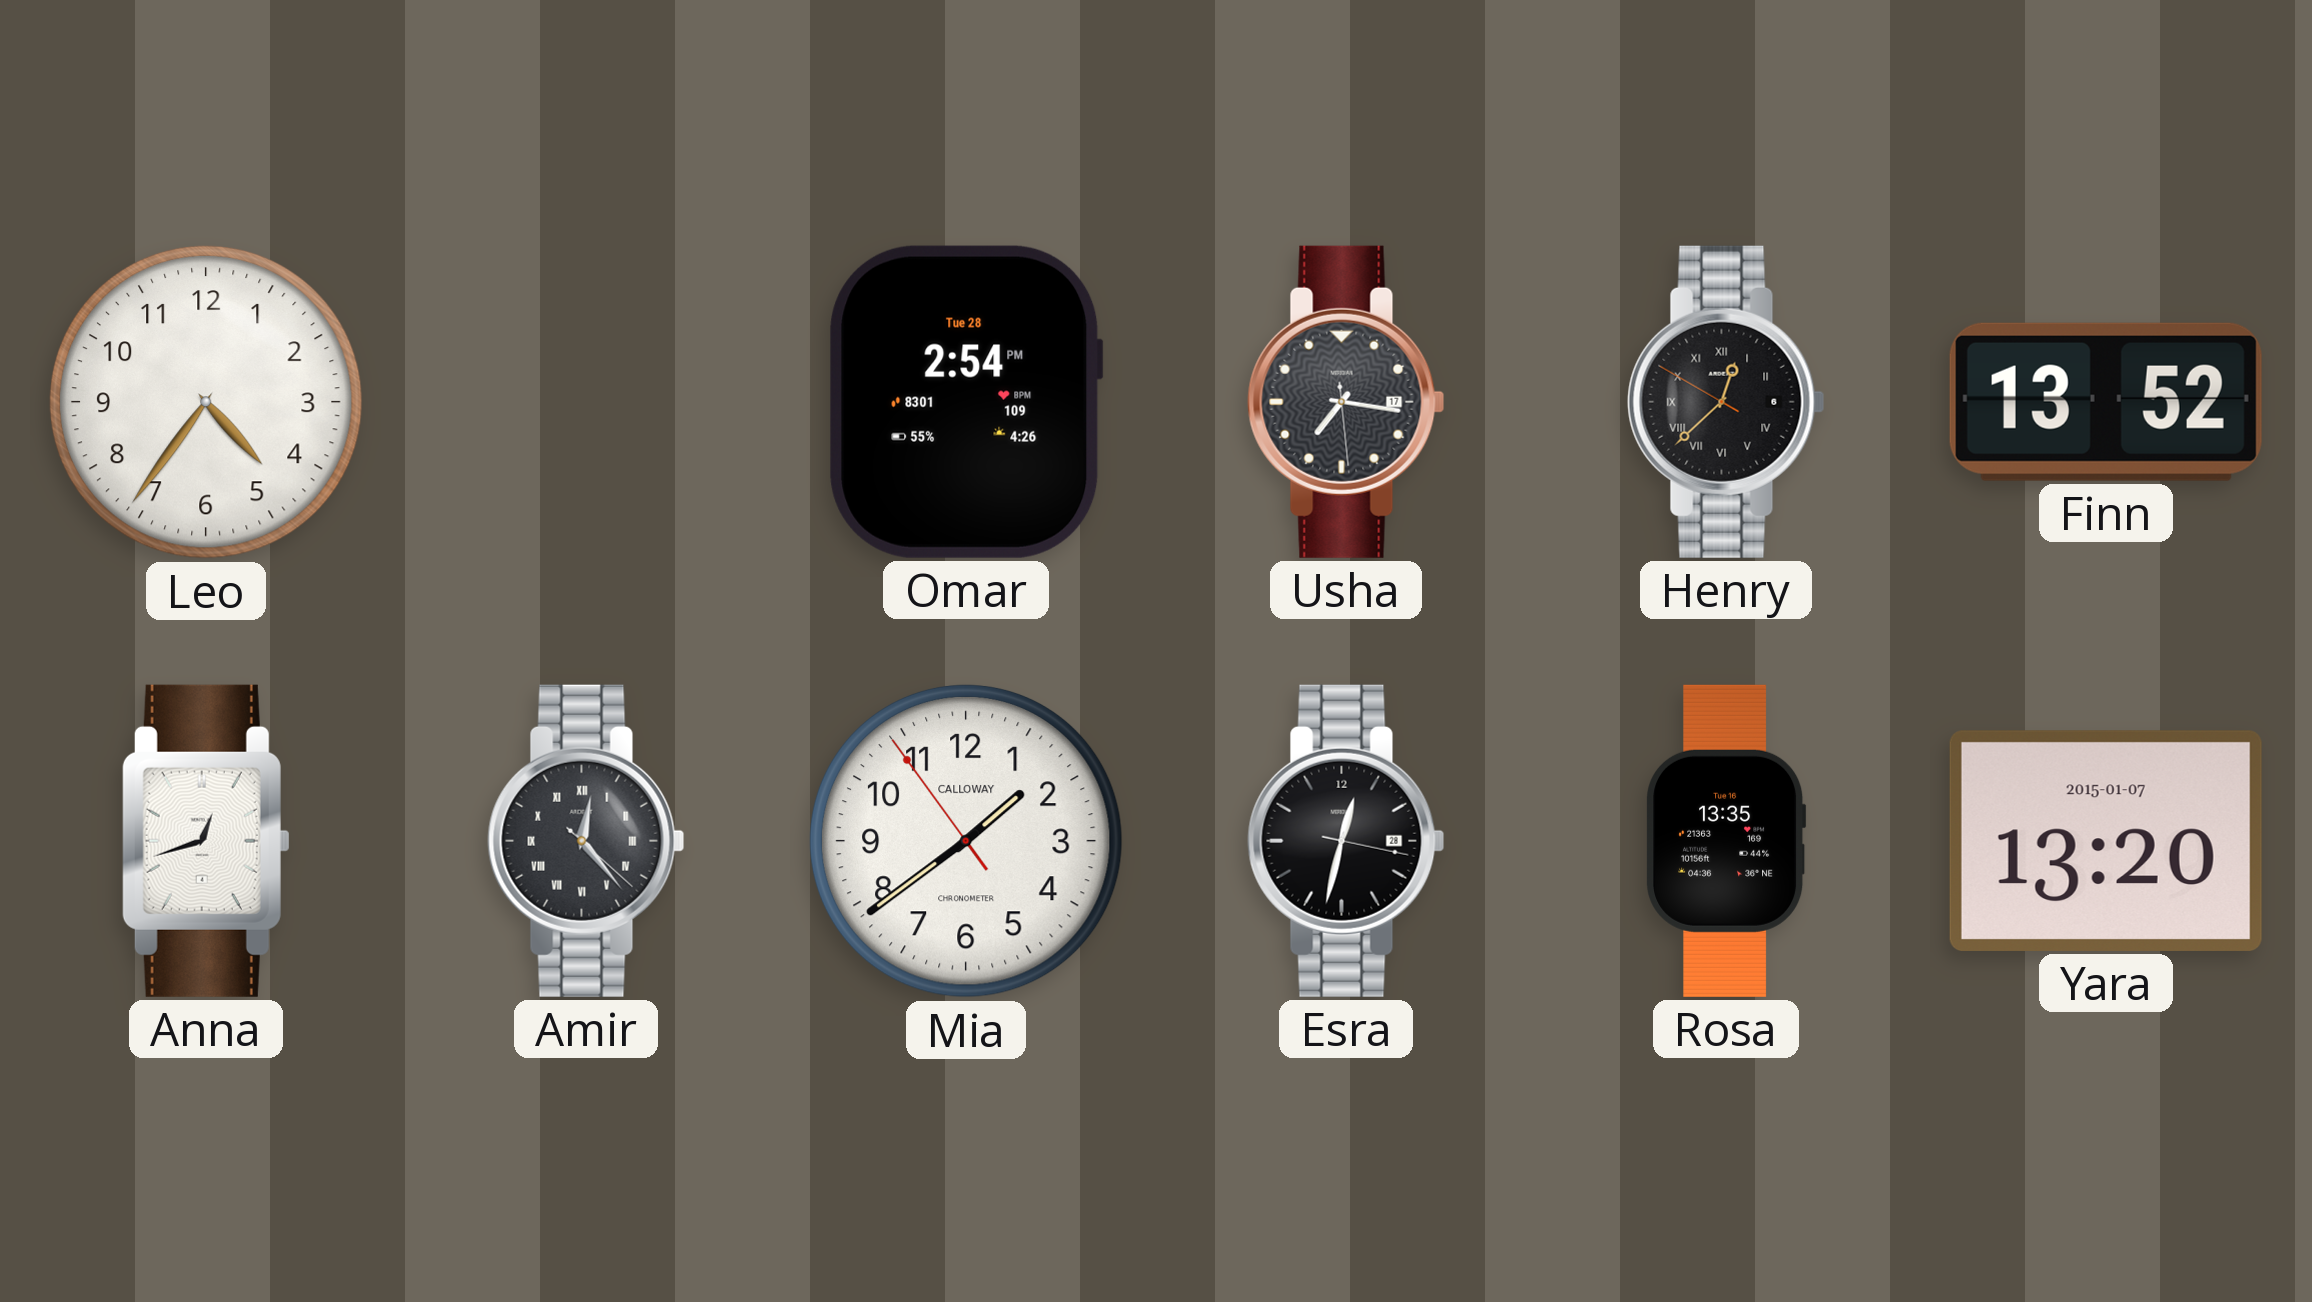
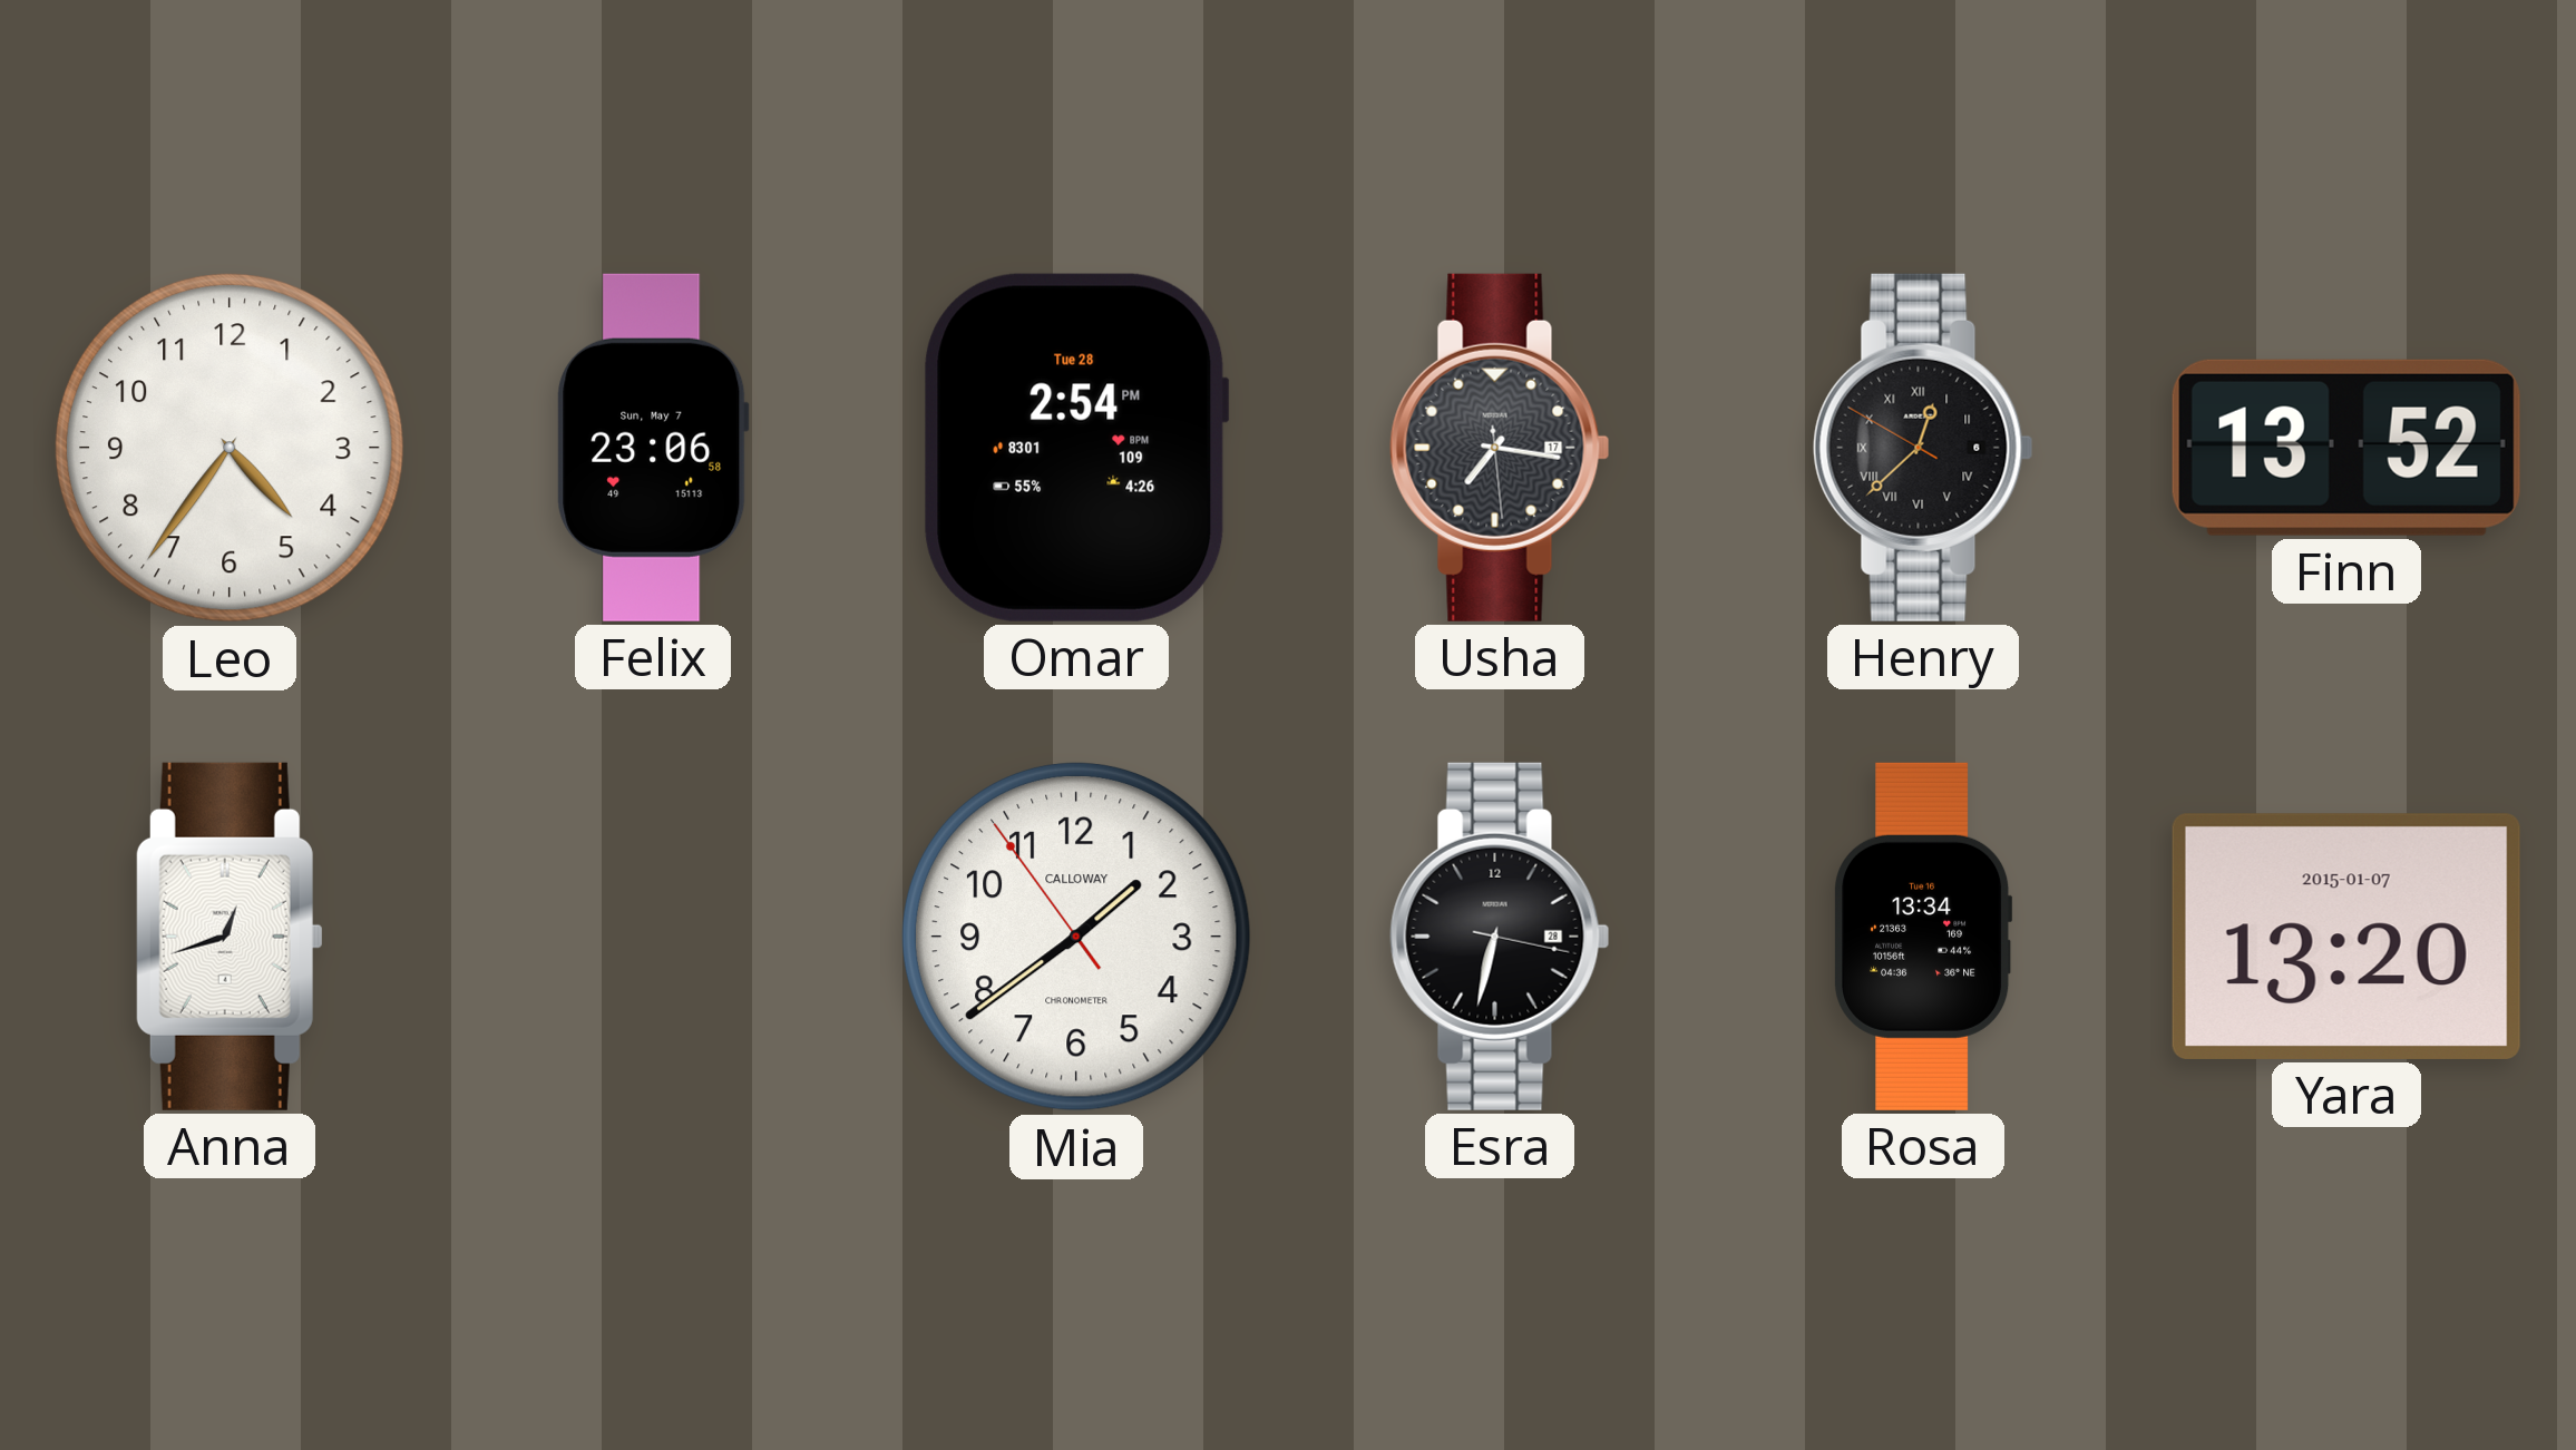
Felix: none -> 23:06
Amir: 12:23 -> none
Esra: 12:32 -> 6:32
Rosa: 13:35 -> 13:34
